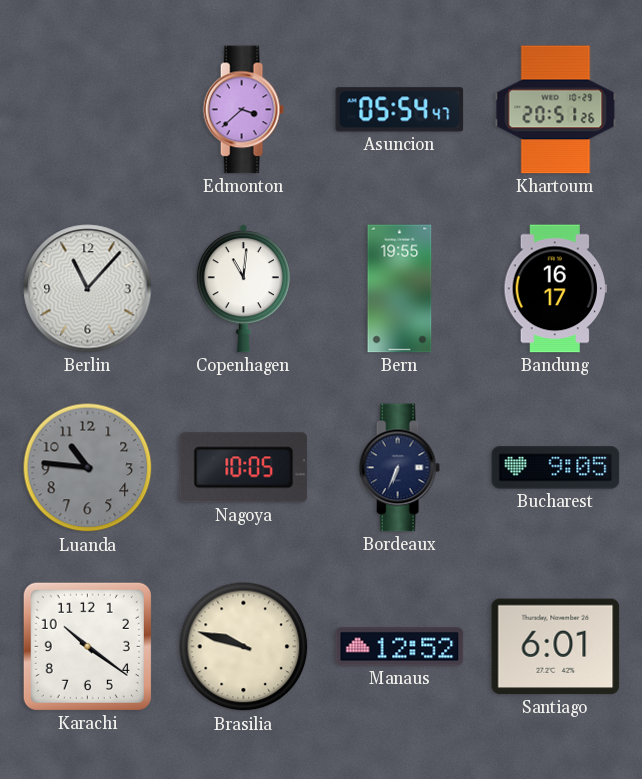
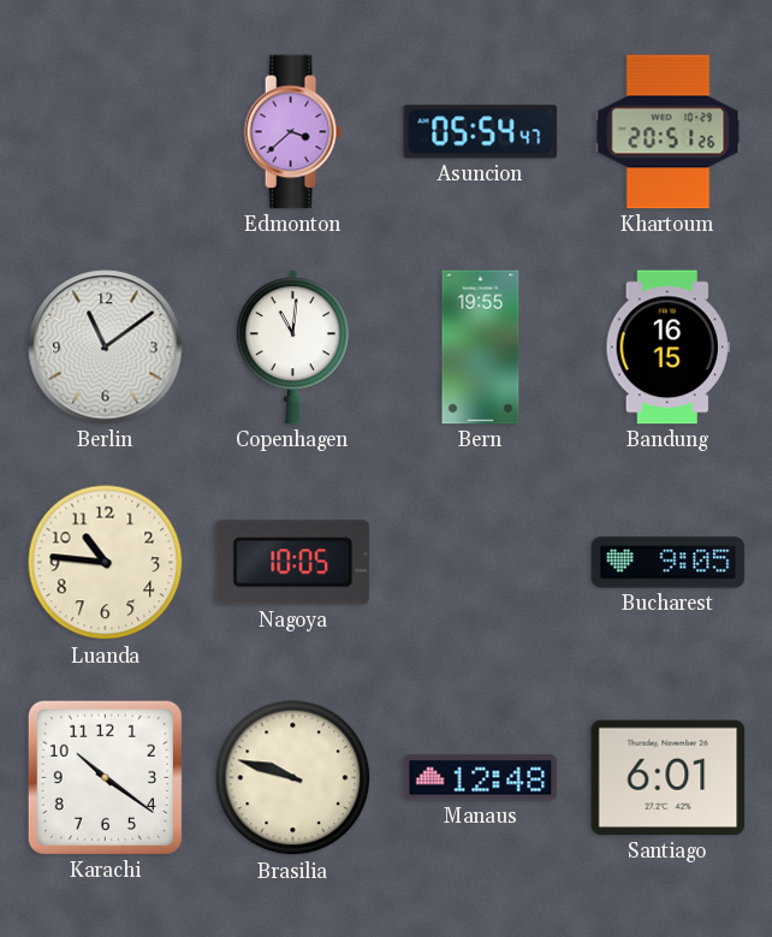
Berlin: 11:07 -> 11:09
Bandung: 16:17 -> 16:15
Luanda dial: grey -> cream
Bordeaux: 6:34 -> none
Manaus: 12:52 -> 12:48
